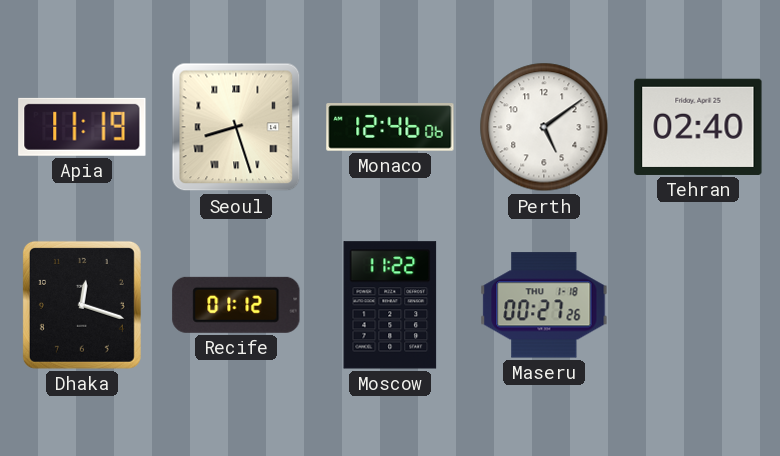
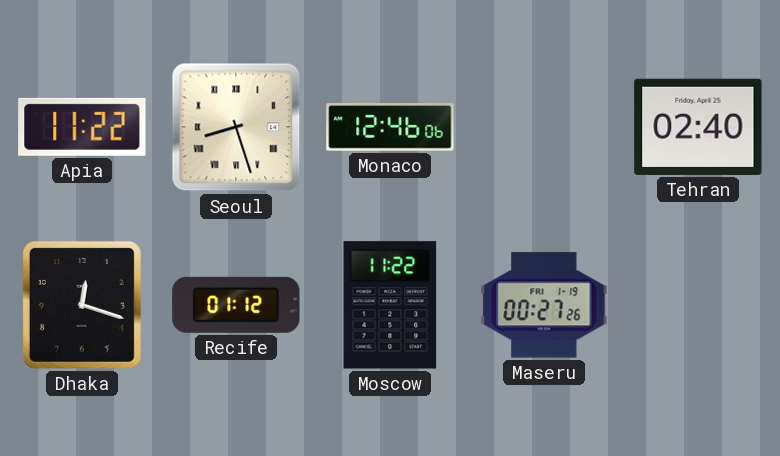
Apia: 11:19 -> 11:22
Perth: 5:09 -> none
Maseru date: THU 1-18 -> FRI 1-19
